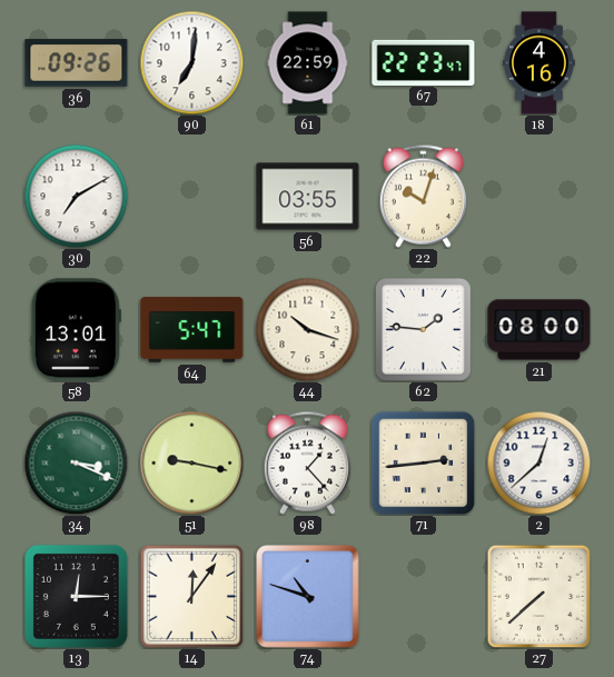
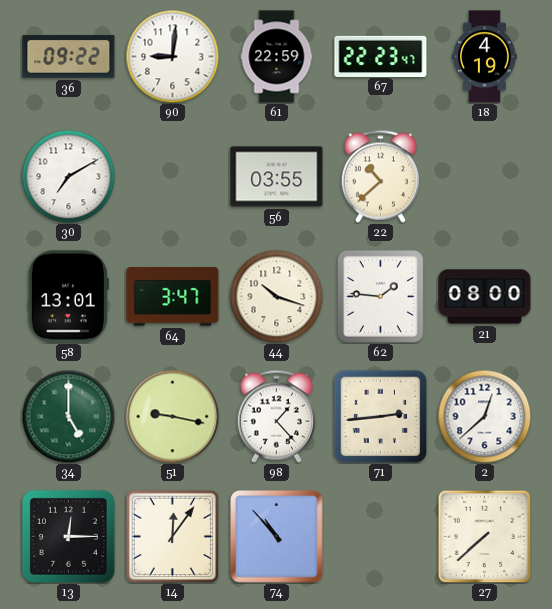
36: 09:26 -> 09:22
90: 7:01 -> 9:01
18: 4:16 -> 4:19
22: 10:03 -> 10:38
64: 5:47 -> 3:47
34: 3:19 -> 5:00
74: 10:48 -> 10:53
